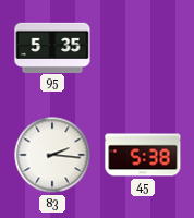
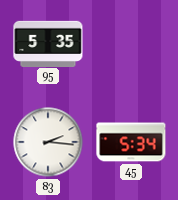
45: 5:38 -> 5:34
